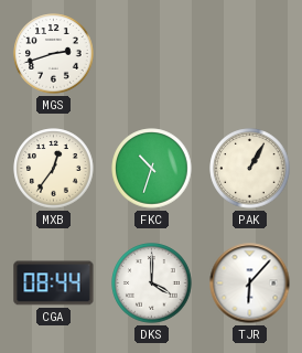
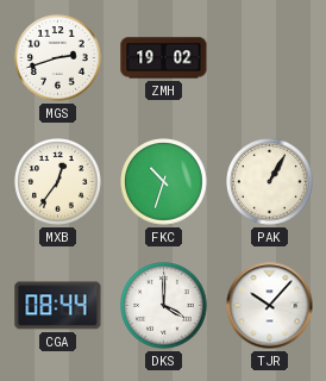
ZMH: none -> 19:02
TJR: 6:07 -> 10:07
